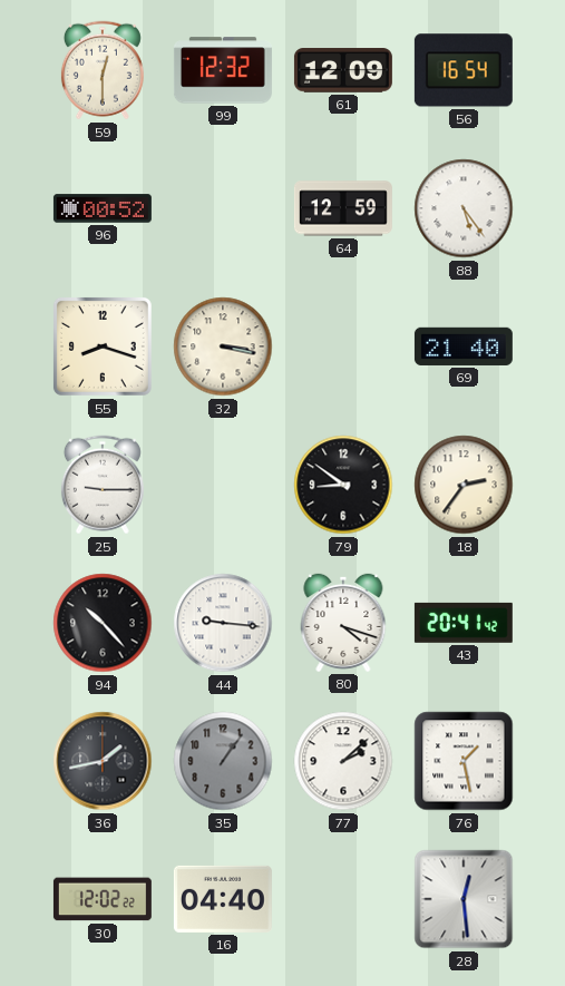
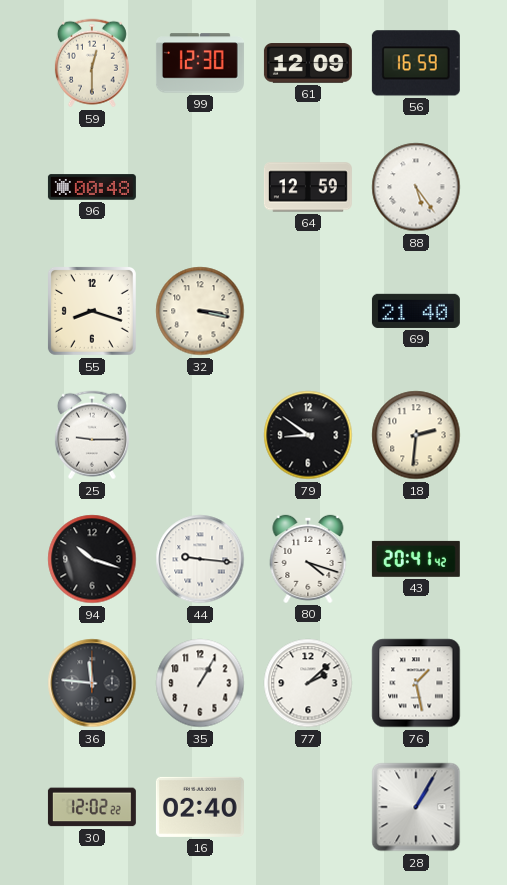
99: 12:32 -> 12:30
56: 16:54 -> 16:59
96: 00:52 -> 00:48
18: 2:36 -> 2:31
94: 10:23 -> 10:18
36: 1:43 -> 11:46
35: 1:06 -> 1:05
35 dial: grey -> white
16: 04:40 -> 02:40
28: 12:29 -> 1:05
